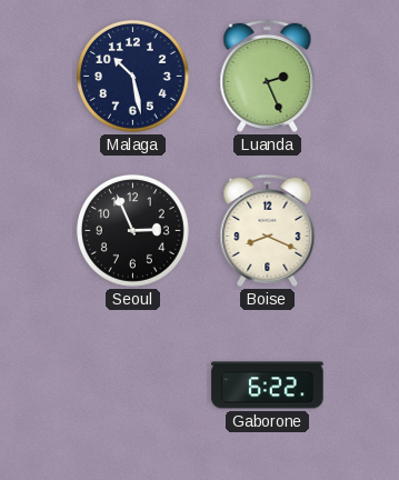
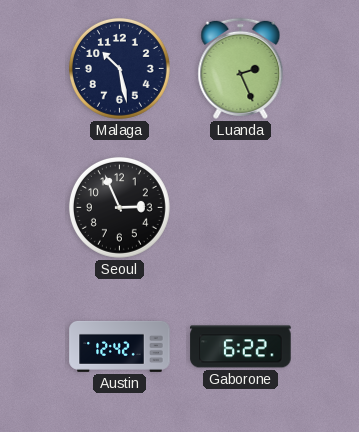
Boise: 8:19 -> none
Austin: none -> 12:42
